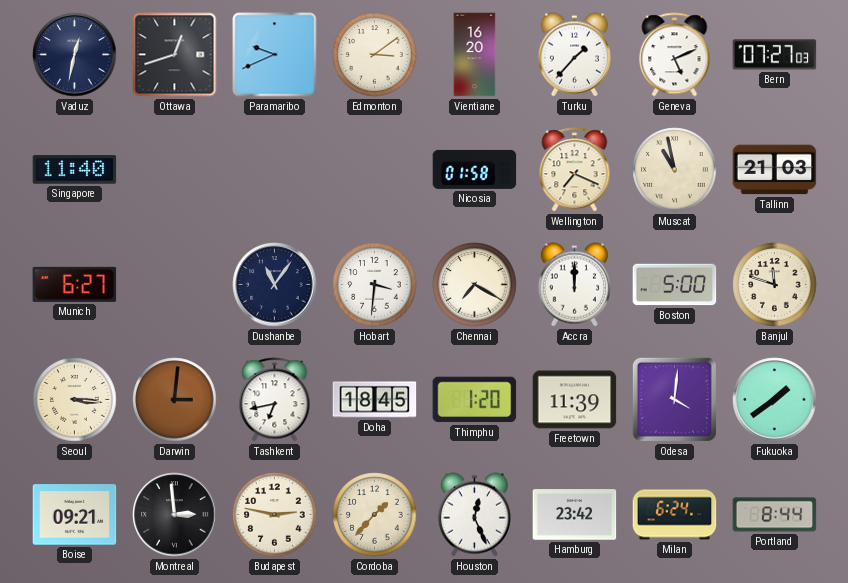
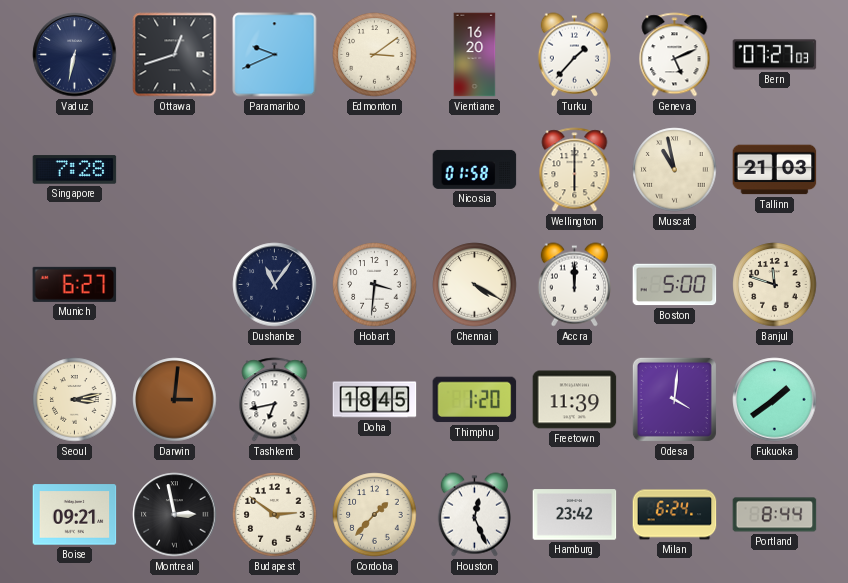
Vaduz: 12:32 -> 6:32
Singapore: 11:40 -> 7:28
Wellington: 7:19 -> 6:00
Chennai: 7:20 -> 4:20
Seoul: 3:16 -> 3:13
Montreal: 2:59 -> 2:58
Budapest: 2:47 -> 2:51
